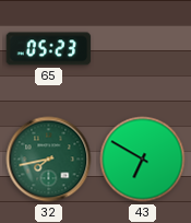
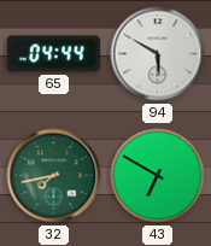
65: 05:23 -> 04:44
94: none -> 5:50
